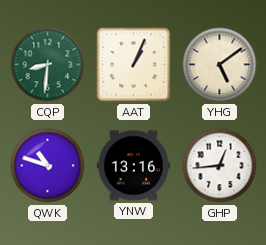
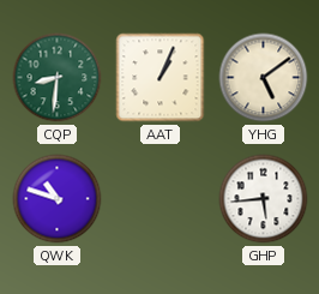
YNW: 13:16 -> none
GHP: 12:44 -> 5:44
